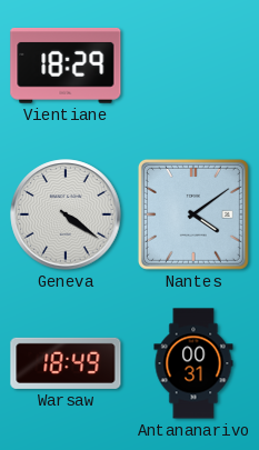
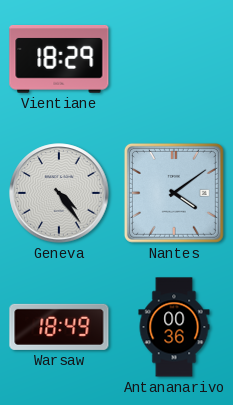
Geneva: 4:21 -> 4:24
Antananarivo: 00:31 -> 00:36
